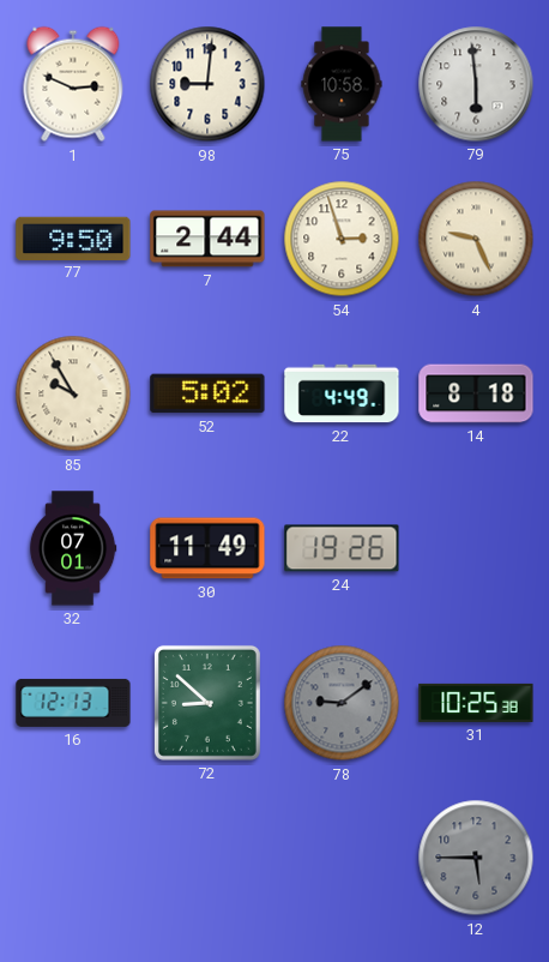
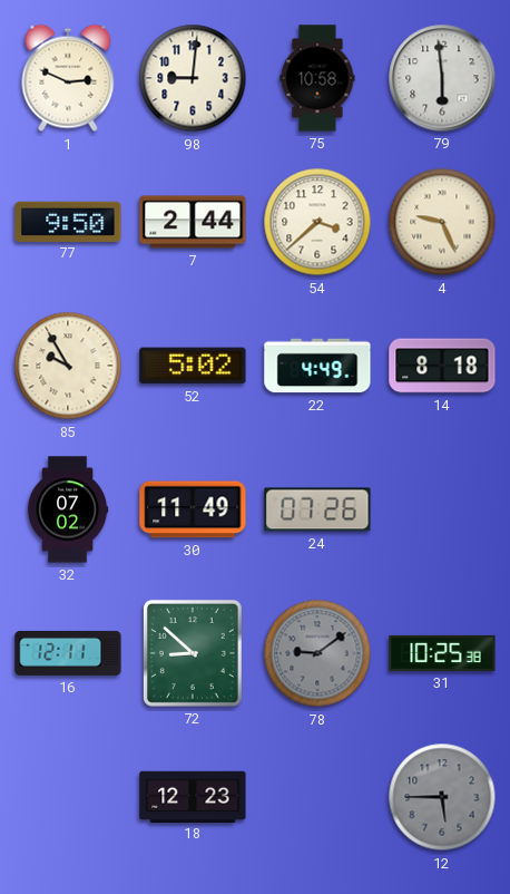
54: 2:57 -> 3:38
32: 07:01 -> 07:02
24: 19:26 -> 07:26
16: 12:13 -> 12:11
18: none -> 12:23
